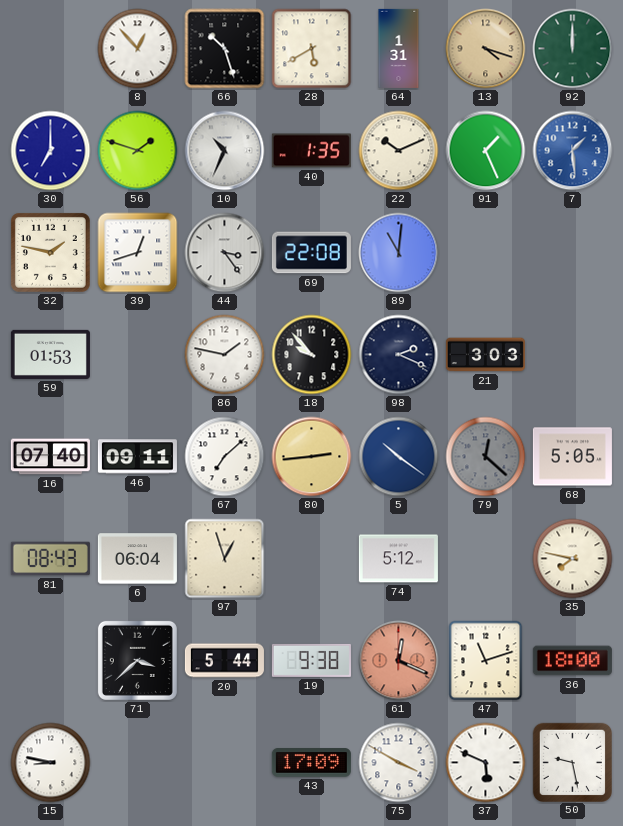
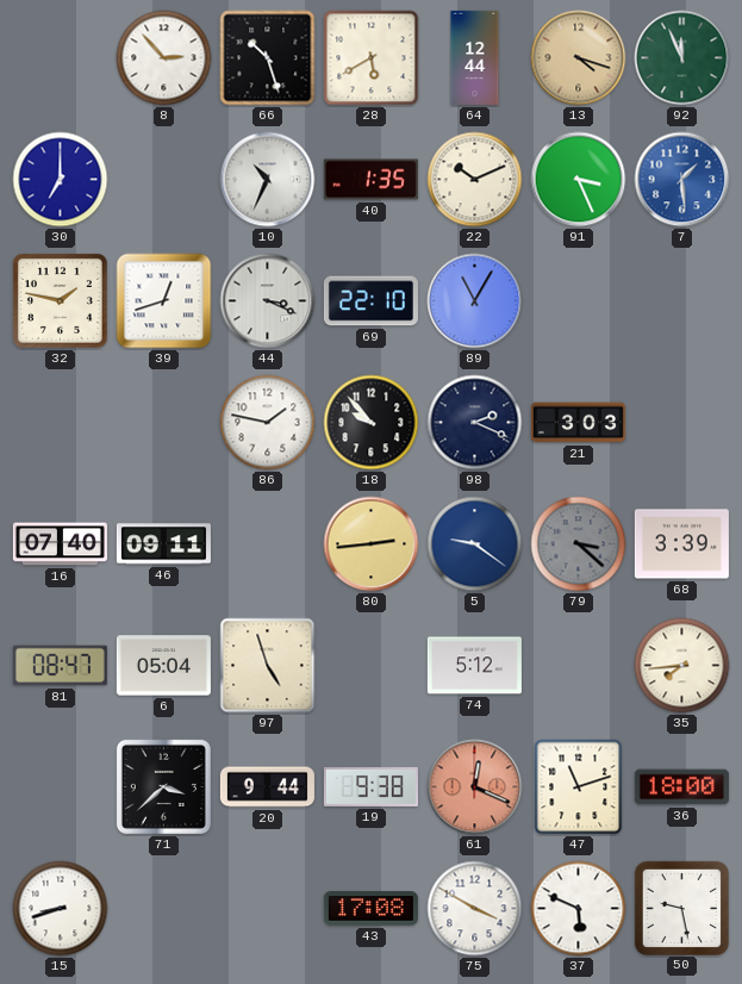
8: 12:53 -> 2:53
64: 1:31 -> 12:44
92: 12:00 -> 11:56
56: 1:48 -> none
91: 1:26 -> 3:26
44: 3:24 -> 3:19
69: 22:08 -> 22:10
89: 11:01 -> 11:05
59: 01:53 -> none
67: 7:08 -> none
5: 10:21 -> 9:21
79: 12:22 -> 3:22
68: 5:05 -> 3:39
81: 08:43 -> 08:47
6: 06:04 -> 05:04
97: 12:57 -> 4:57
35: 7:47 -> 7:44
20: 5:44 -> 9:44
15: 8:47 -> 8:42
43: 17:09 -> 17:08
